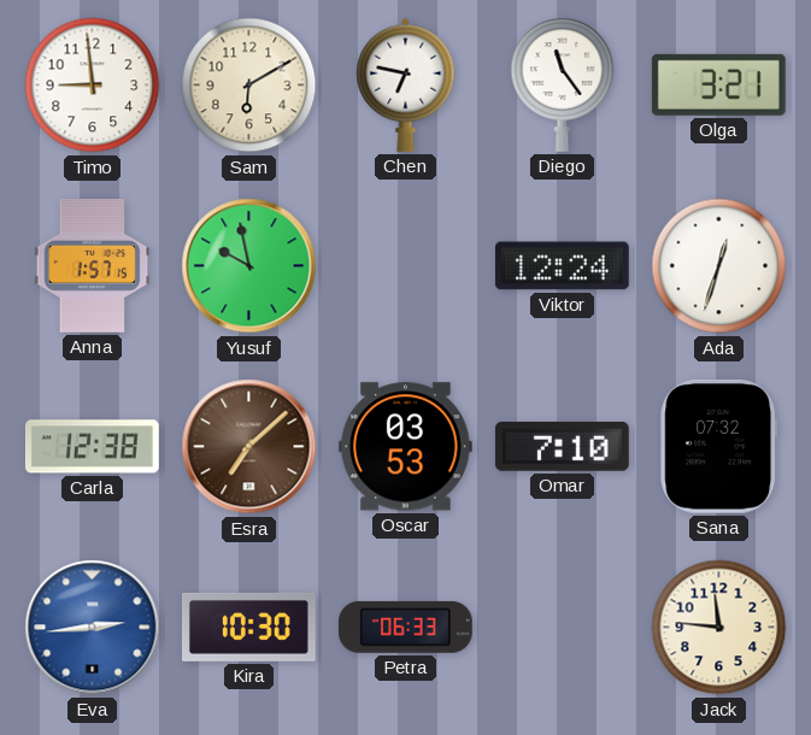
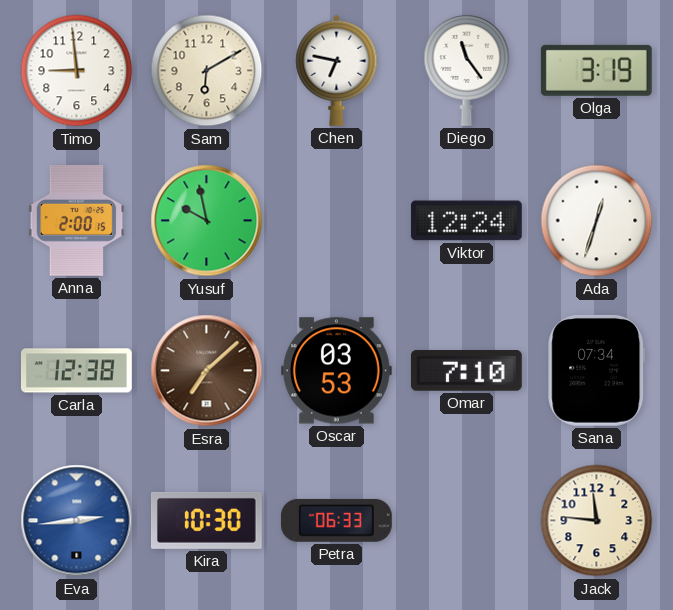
Olga: 3:21 -> 3:19
Anna: 1:57 -> 2:00
Sana: 07:32 -> 07:34
